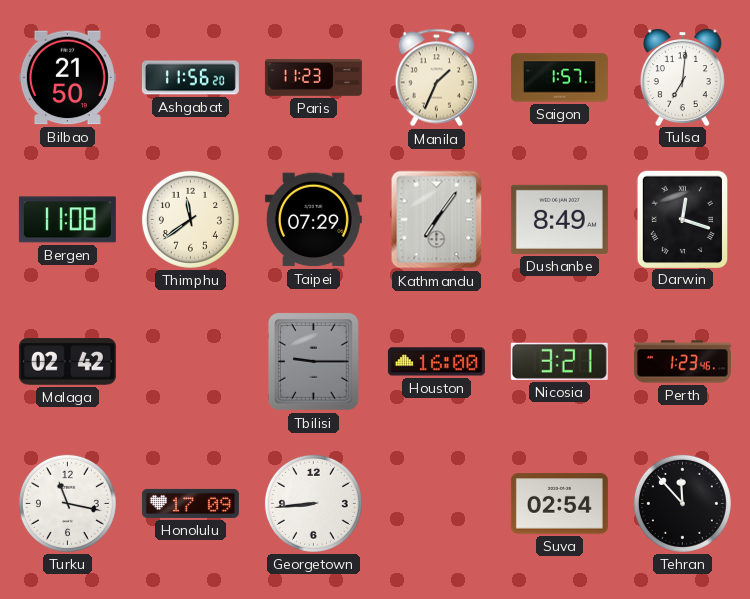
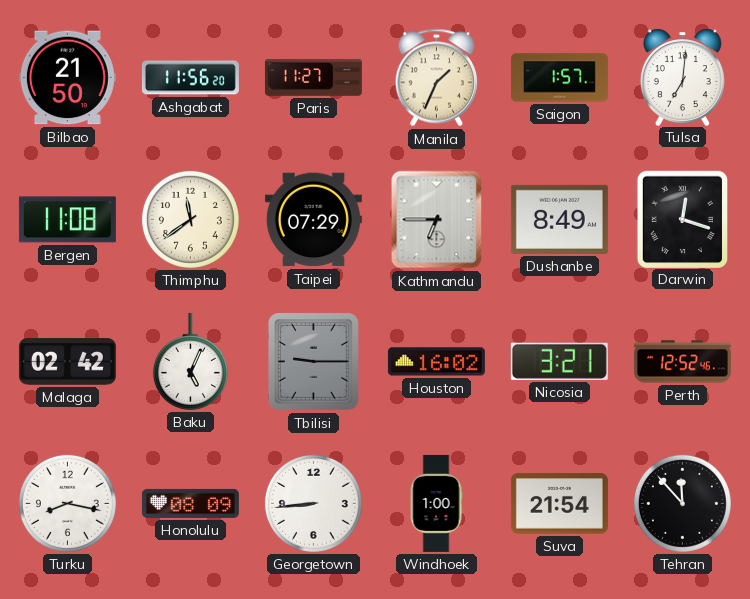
Paris: 11:23 -> 11:27
Kathmandu: 7:06 -> 6:45
Baku: none -> 5:04
Houston: 16:00 -> 16:02
Perth: 1:23 -> 12:52
Turku: 11:17 -> 8:17
Honolulu: 17:09 -> 08:09
Windhoek: none -> 1:00
Suva: 02:54 -> 21:54
